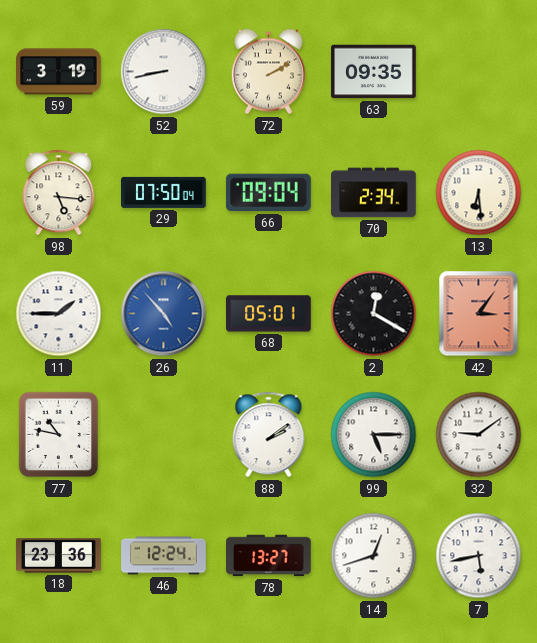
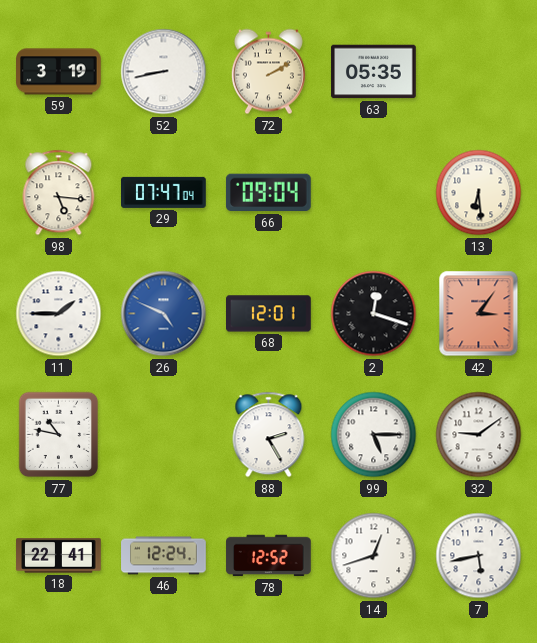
63: 09:35 -> 05:35
29: 07:50 -> 07:47
70: 2:34 -> none
26: 4:53 -> 4:49
68: 05:01 -> 12:01
2: 12:20 -> 12:18
88: 2:09 -> 2:25
18: 23:36 -> 22:41
78: 13:27 -> 12:52
